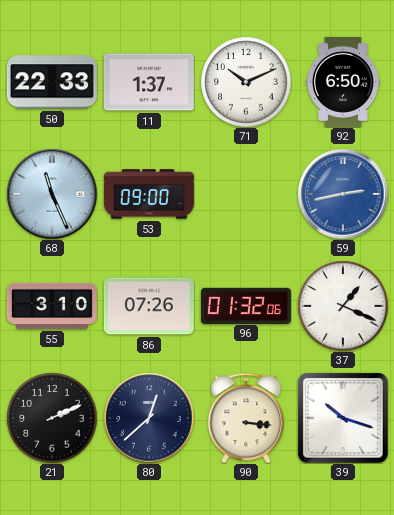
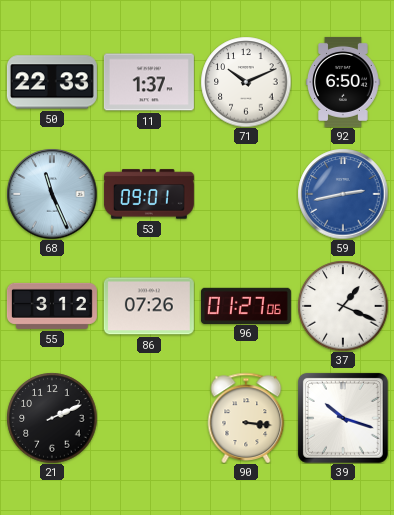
53: 09:00 -> 09:01
55: 3:10 -> 3:12
96: 01:32 -> 01:27
80: 12:38 -> none
